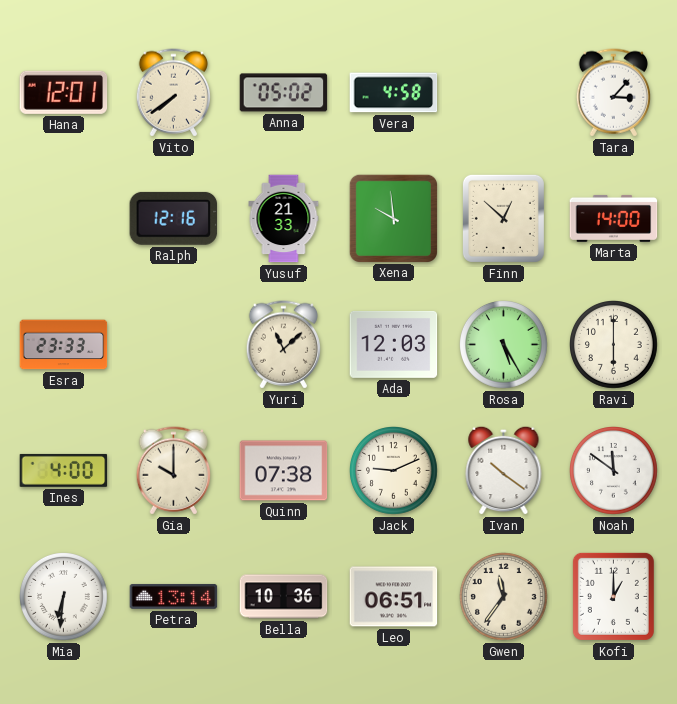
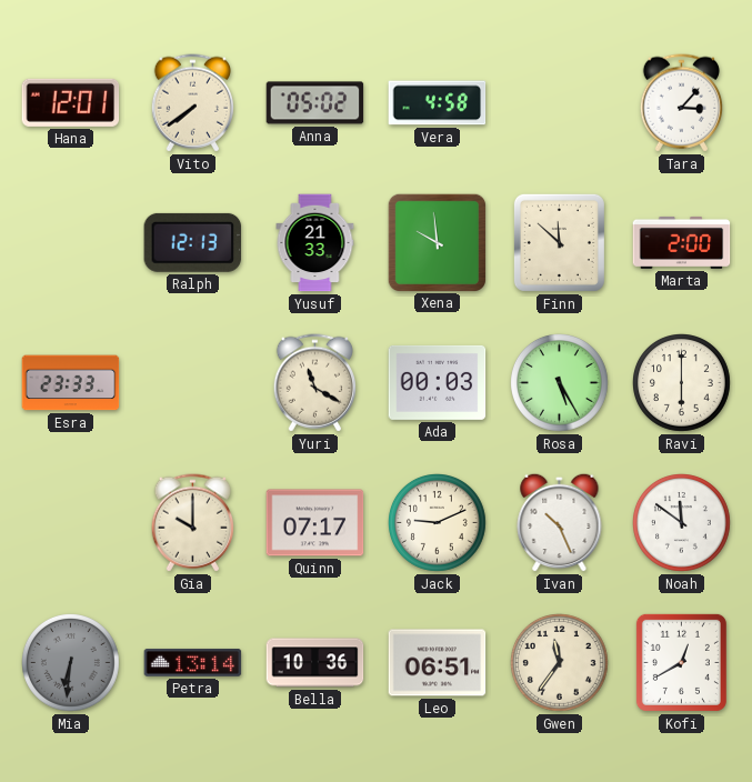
Ralph: 12:16 -> 12:13
Finn: 12:52 -> 11:52
Marta: 14:00 -> 2:00
Yuri: 11:08 -> 11:20
Ada: 12:03 -> 00:03
Ines: 4:00 -> none
Quinn: 07:38 -> 07:17
Ivan: 10:21 -> 10:26
Mia dial: white -> grey
Kofi: 1:00 -> 12:40
